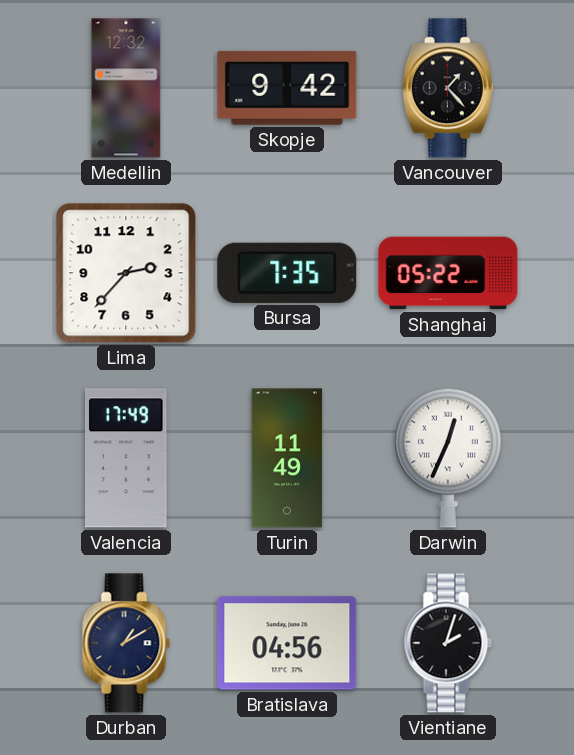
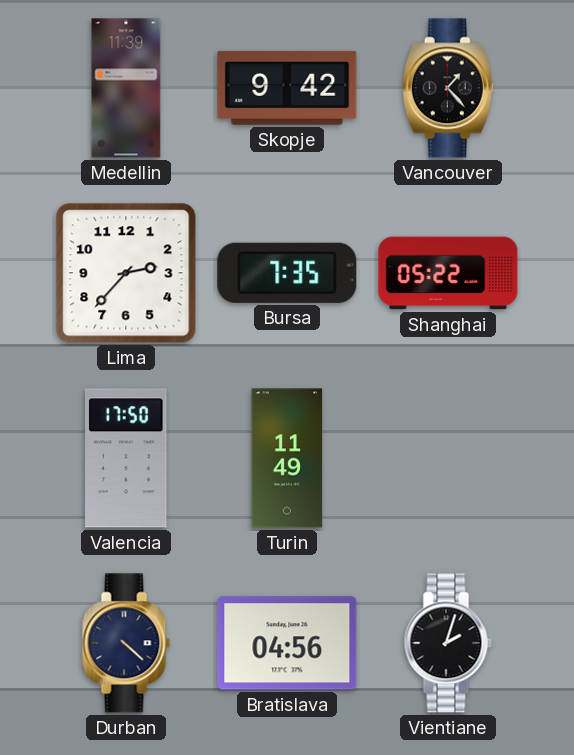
Medellin: 12:32 -> 11:39
Valencia: 17:49 -> 17:50
Darwin: 12:34 -> none
Durban: 1:10 -> 4:22
